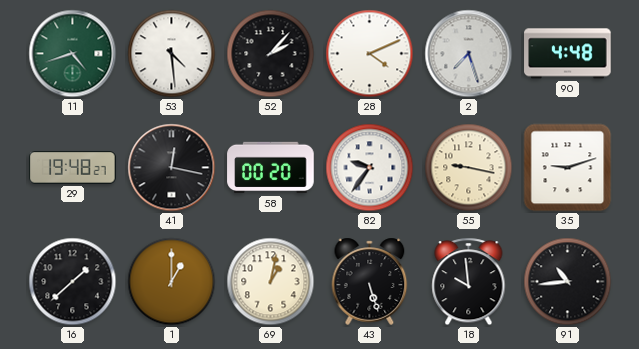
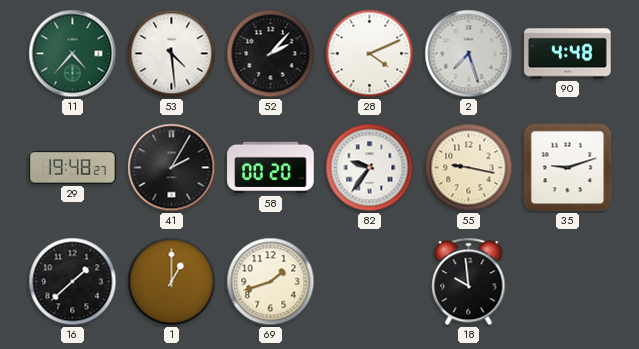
11: 4:42 -> 4:37
41: 12:17 -> 2:05
69: 1:02 -> 1:42
43: 5:27 -> none
91: 10:44 -> none
